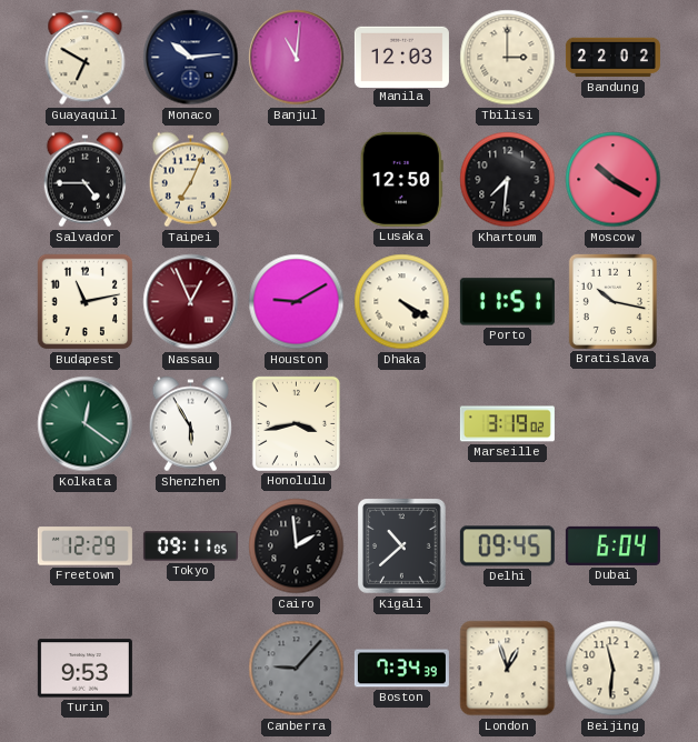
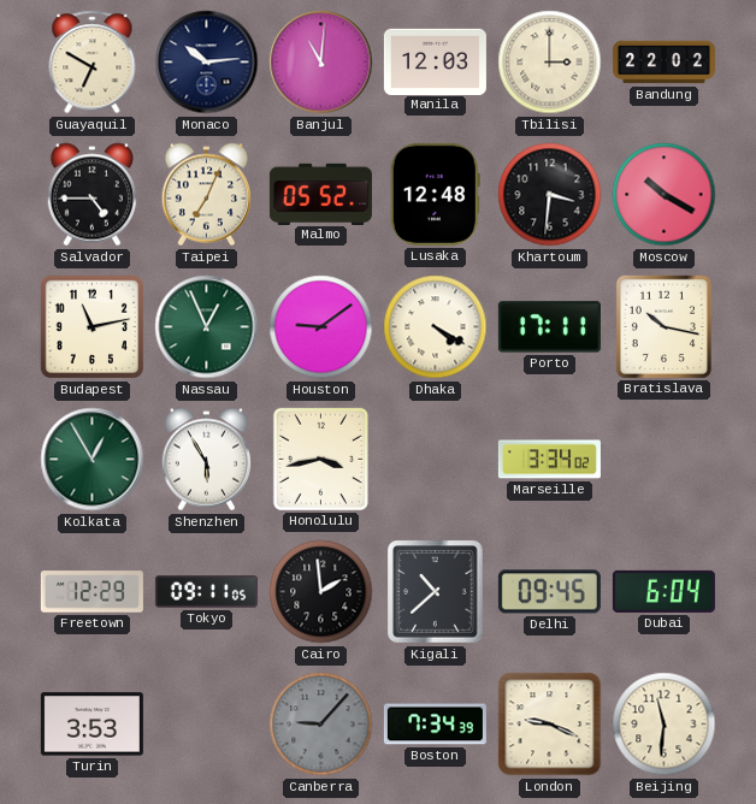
Malmo: none -> 05:52
Lusaka: 12:50 -> 12:48
Khartoum: 7:31 -> 3:31
Nassau dial: burgundy -> green
Houston: 9:10 -> 9:09
Porto: 11:51 -> 17:11
Kolkata: 12:21 -> 12:55
Marseille: 3:19 -> 3:34
Turin: 9:53 -> 3:53
London: 12:57 -> 9:19
